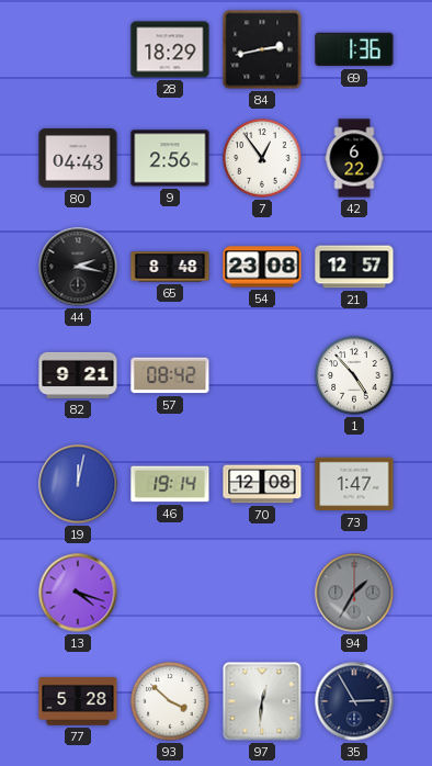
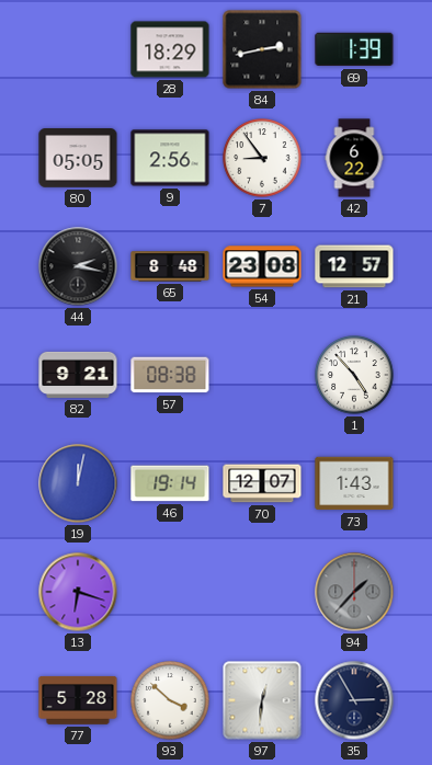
69: 1:36 -> 1:39
80: 04:43 -> 05:05
7: 12:54 -> 8:54
57: 08:42 -> 08:38
70: 12:08 -> 12:07
73: 1:47 -> 1:43
13: 4:18 -> 6:18
94: 1:35 -> 1:37
